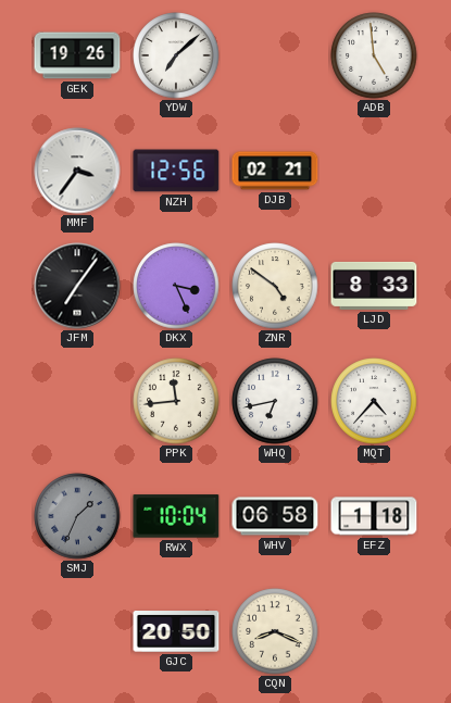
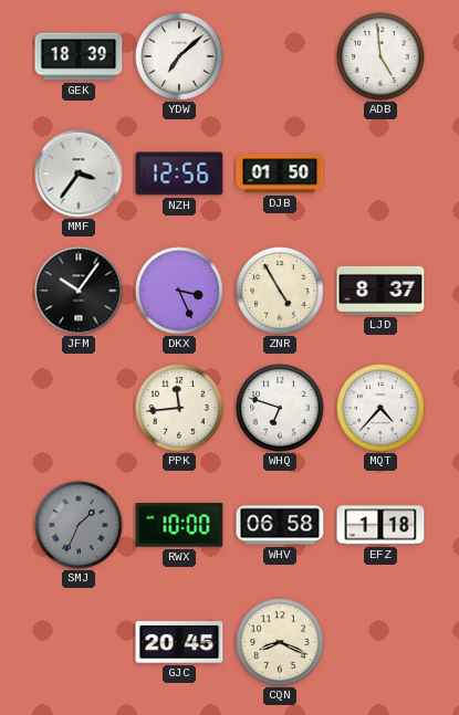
GEK: 19:26 -> 18:39
DJB: 02:21 -> 01:50
JFM: 7:06 -> 10:06
ZNR: 4:51 -> 4:55
LJD: 8:33 -> 8:37
WHQ: 6:43 -> 6:48
RWX: 10:04 -> 10:00
GJC: 20:50 -> 20:45
